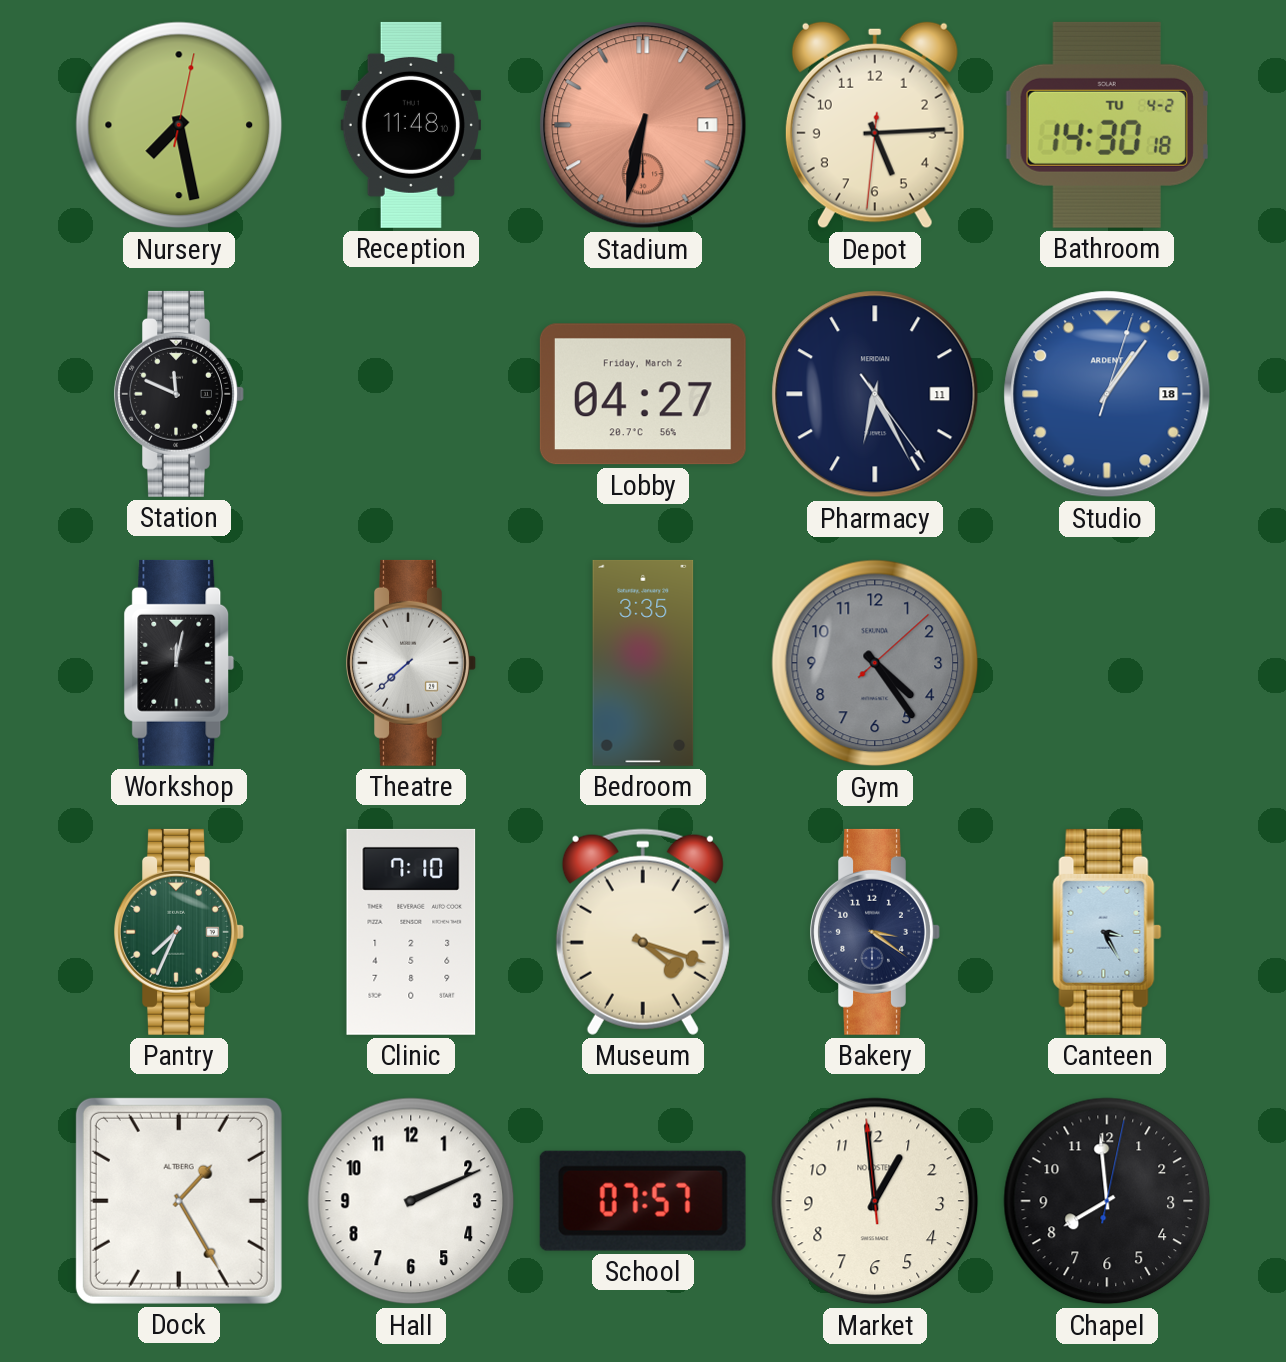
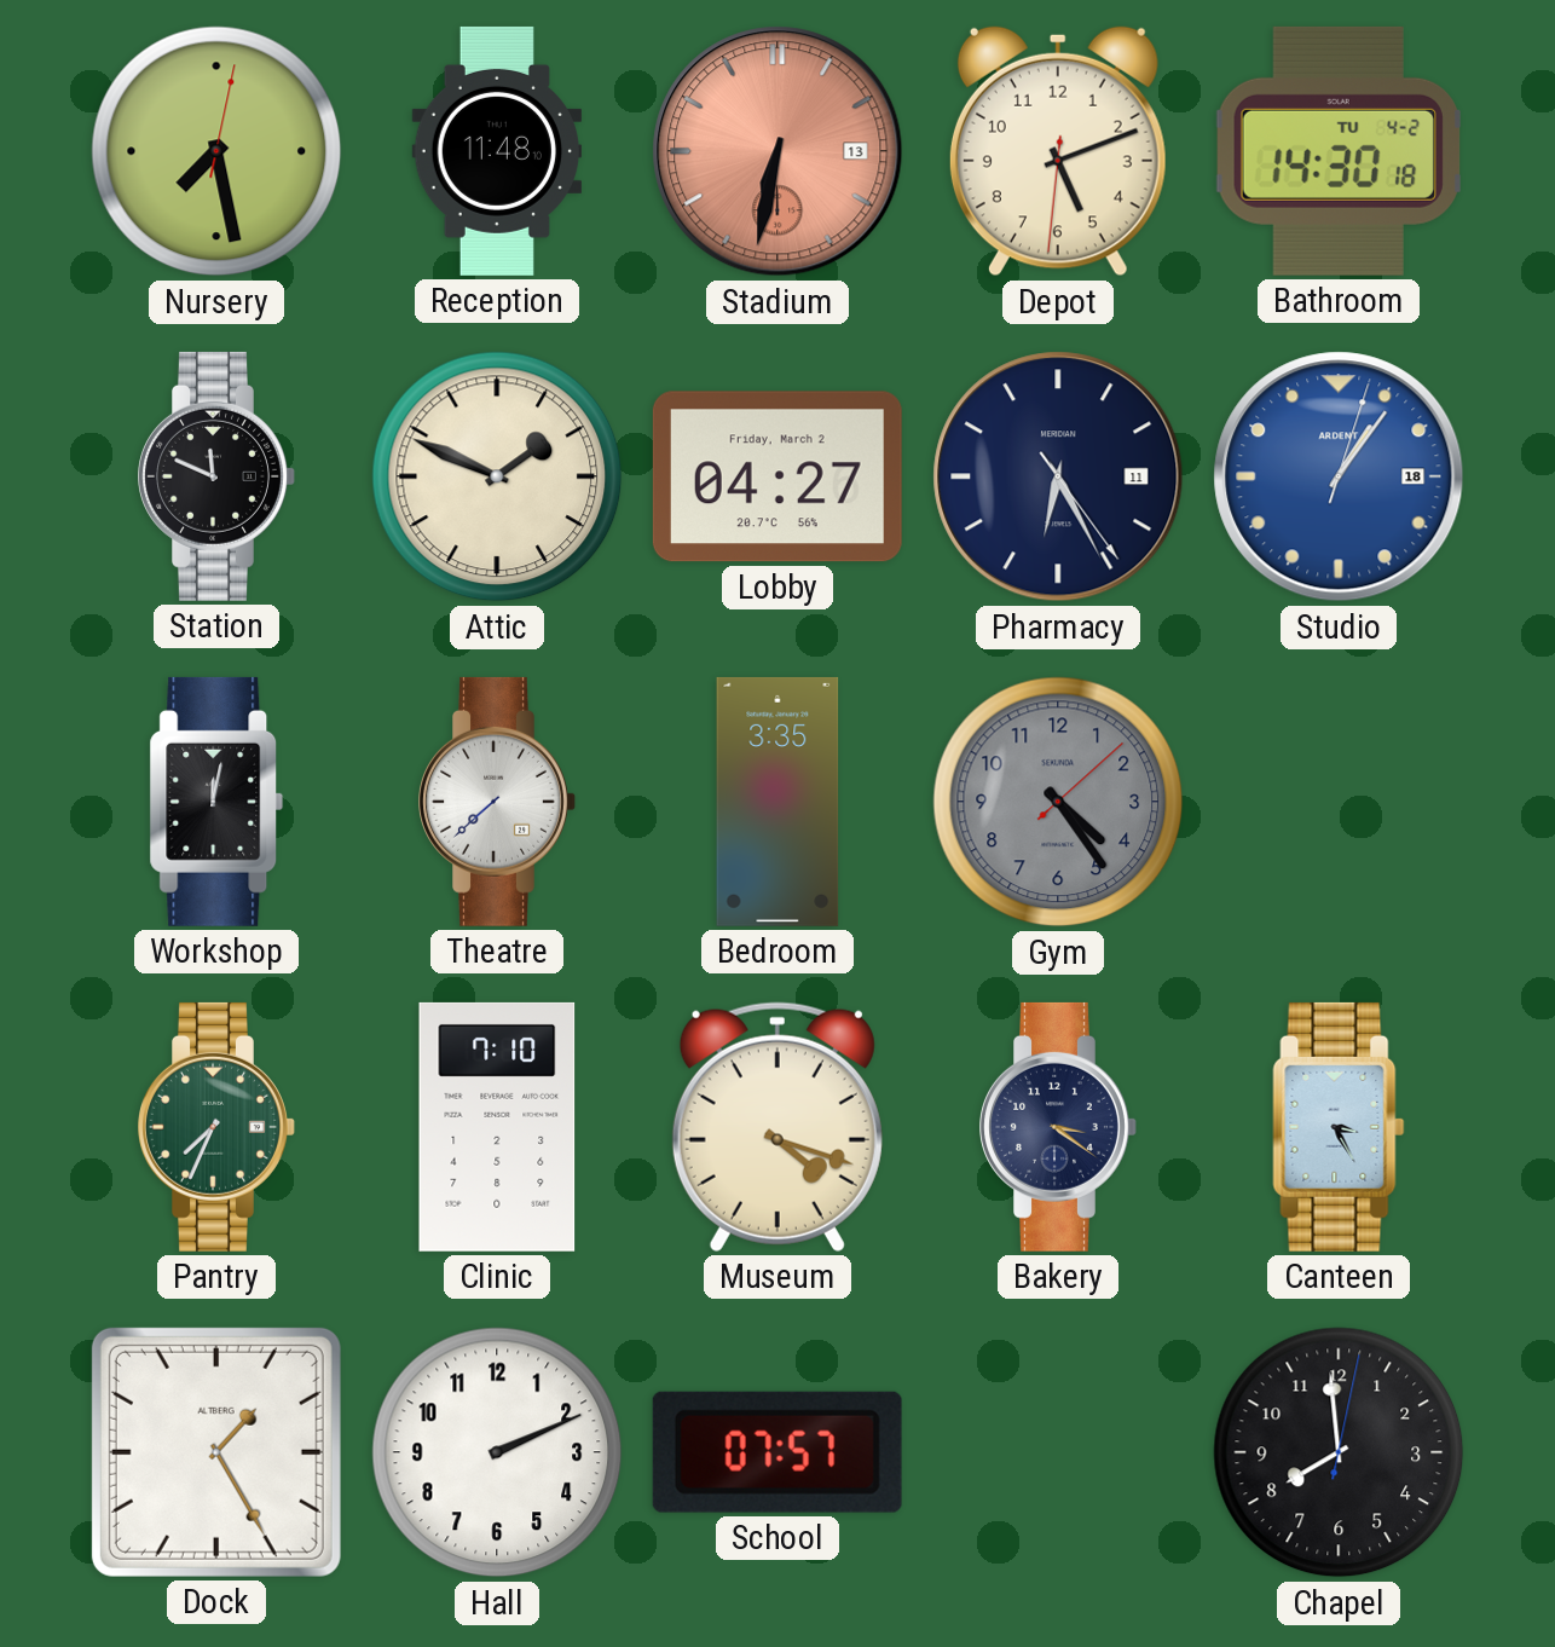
Stadium date: 1 -> 13
Depot: 5:14 -> 5:11
Attic: none -> 1:49
Market: 12:58 -> none
